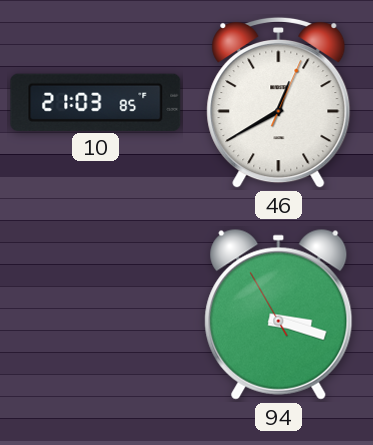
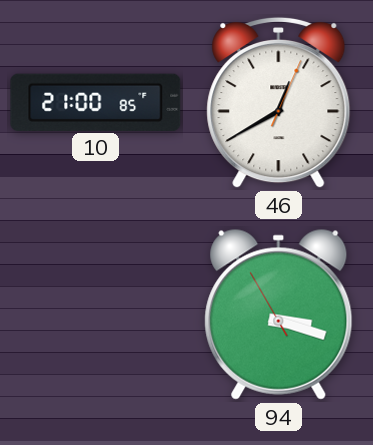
10: 21:03 -> 21:00
